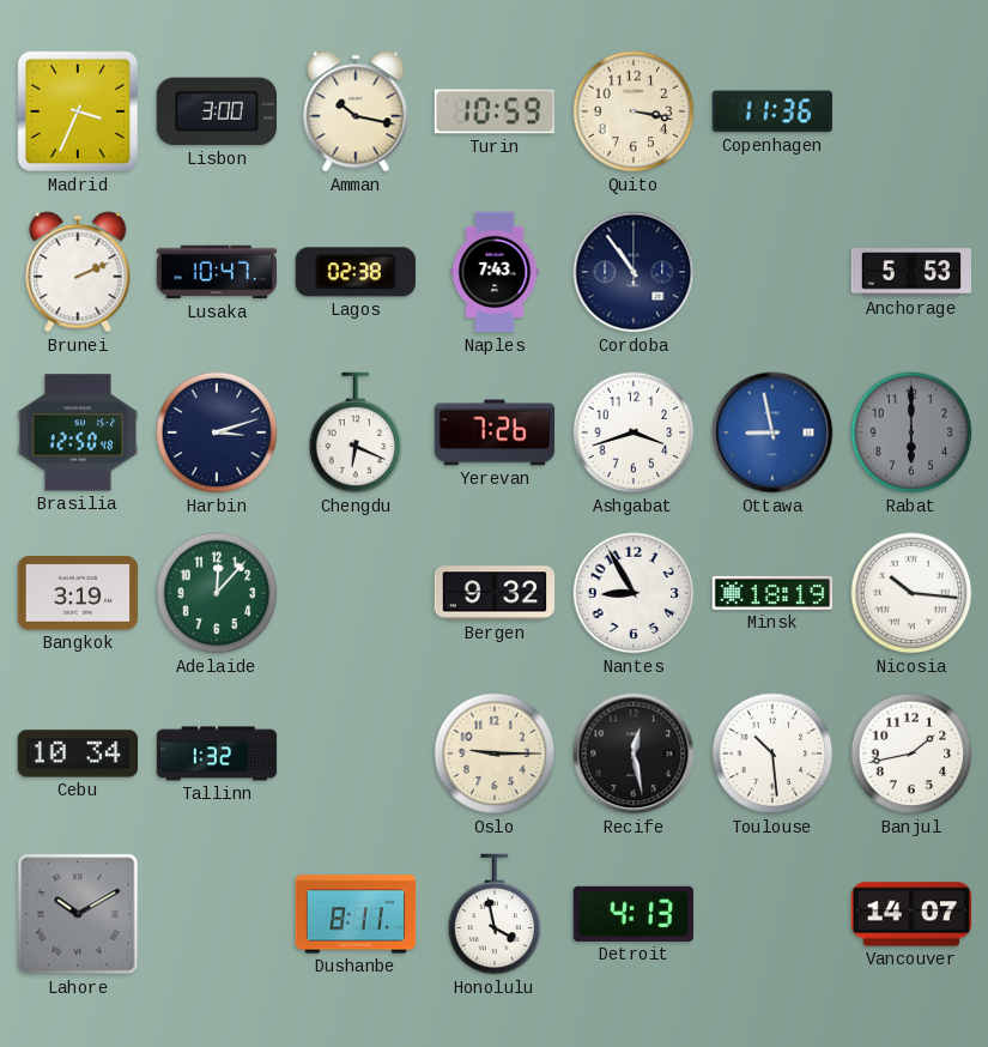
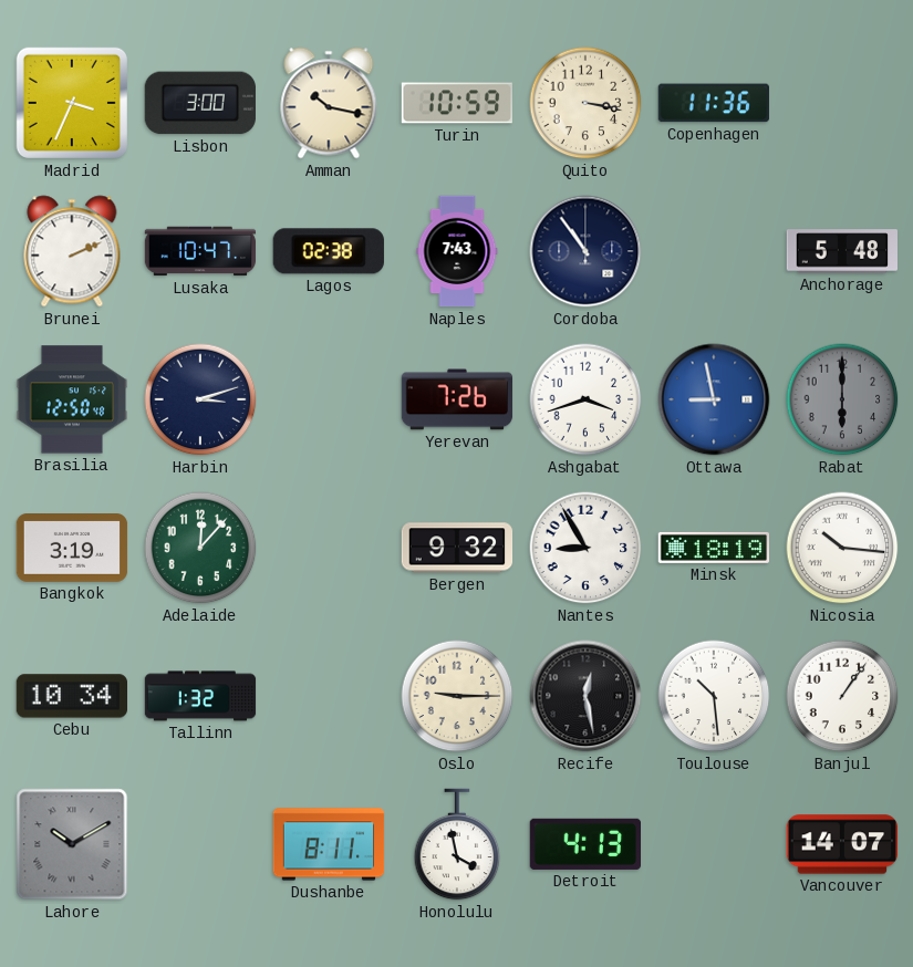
Anchorage: 5:53 -> 5:48
Chengdu: 6:19 -> none
Banjul: 1:43 -> 1:06
